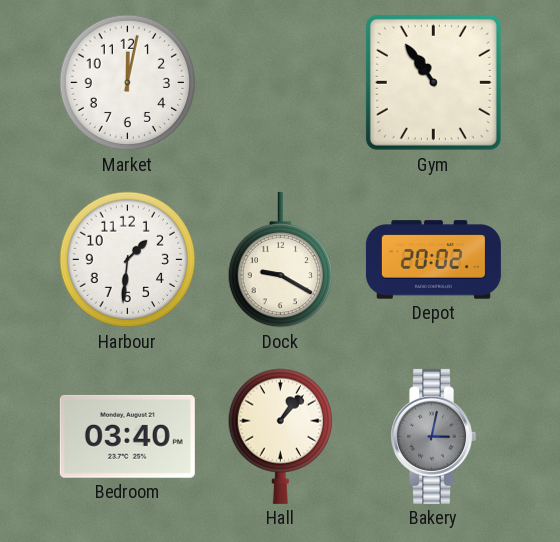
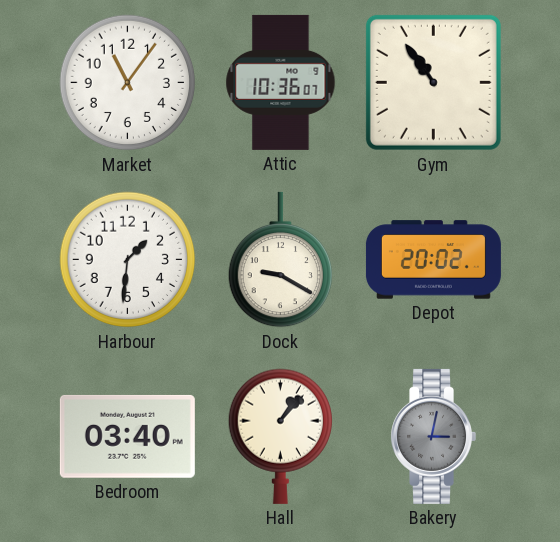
Market: 12:02 -> 11:06
Attic: none -> 10:36
